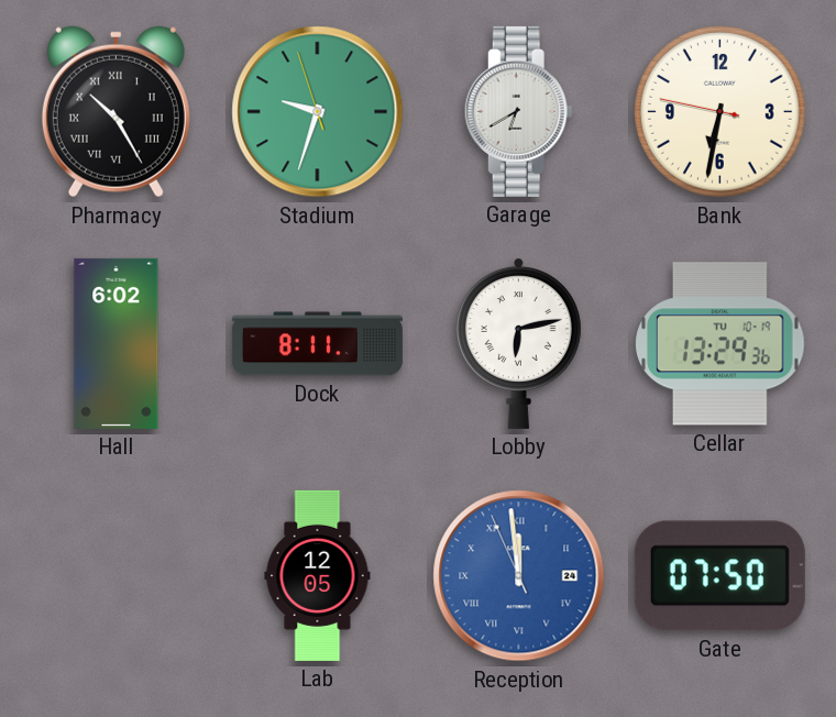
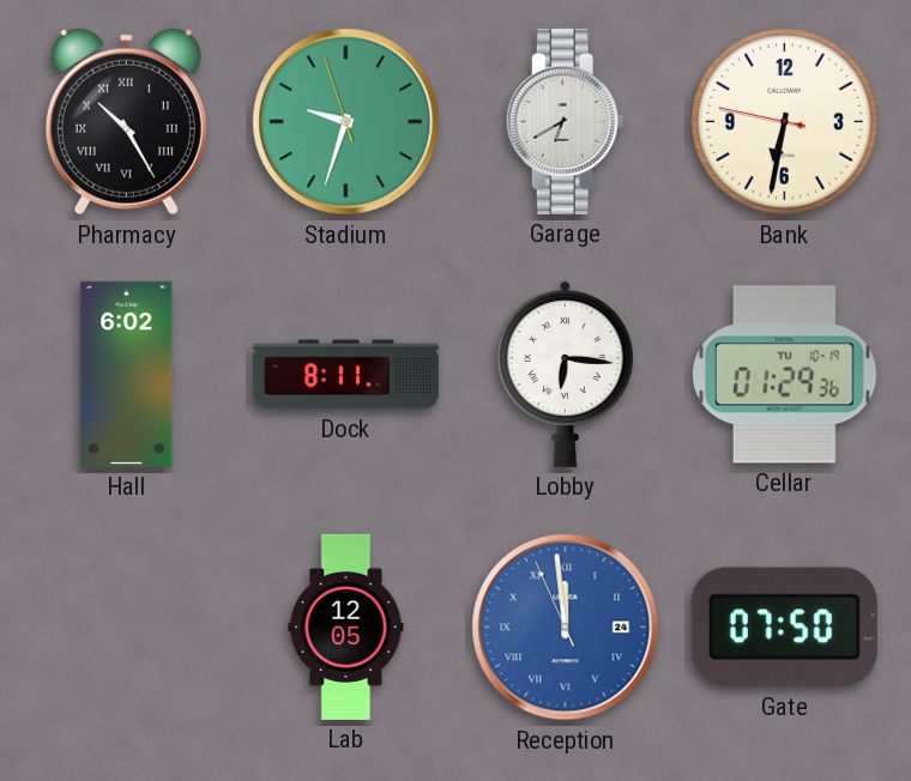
Lobby: 6:13 -> 6:16
Cellar: 13:29 -> 01:29
